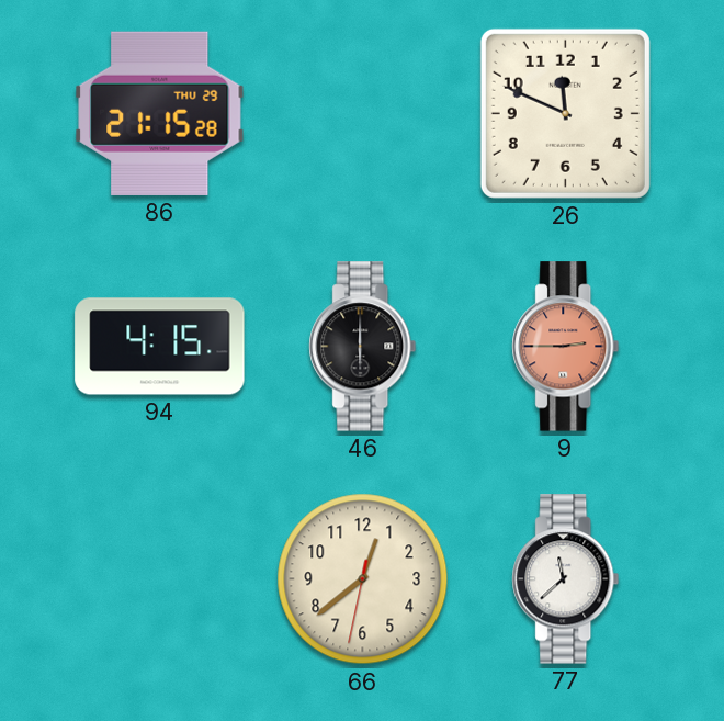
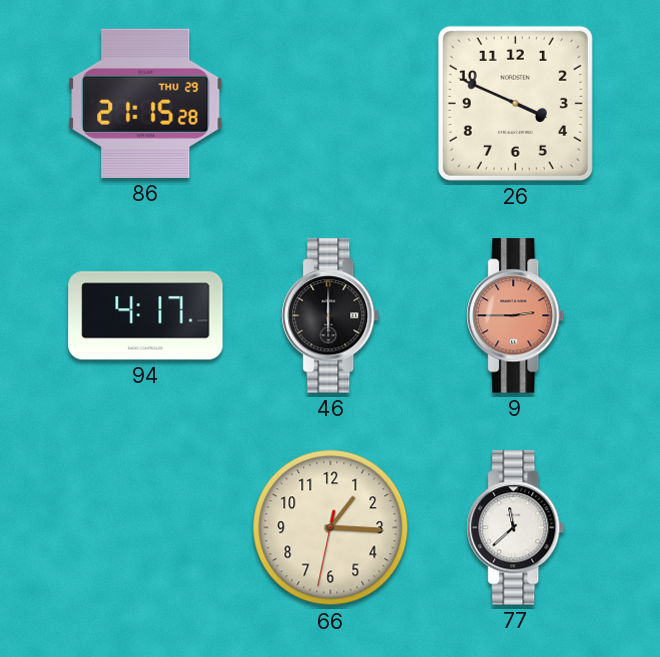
26: 11:49 -> 3:49
94: 4:15 -> 4:17
66: 12:38 -> 1:15
